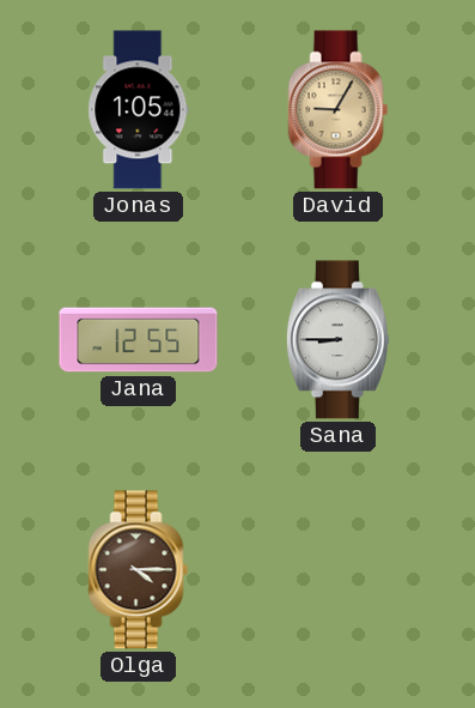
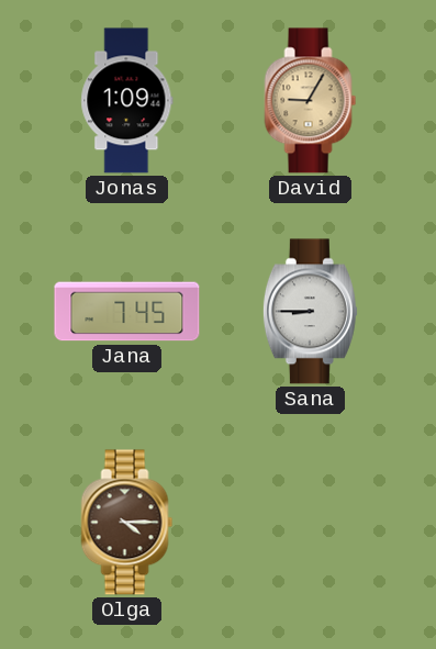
Jonas: 1:05 -> 1:09
Jana: 12:55 -> 7:45
